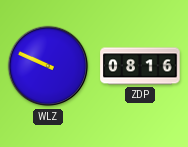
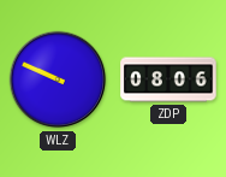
ZDP: 08:16 -> 08:06
